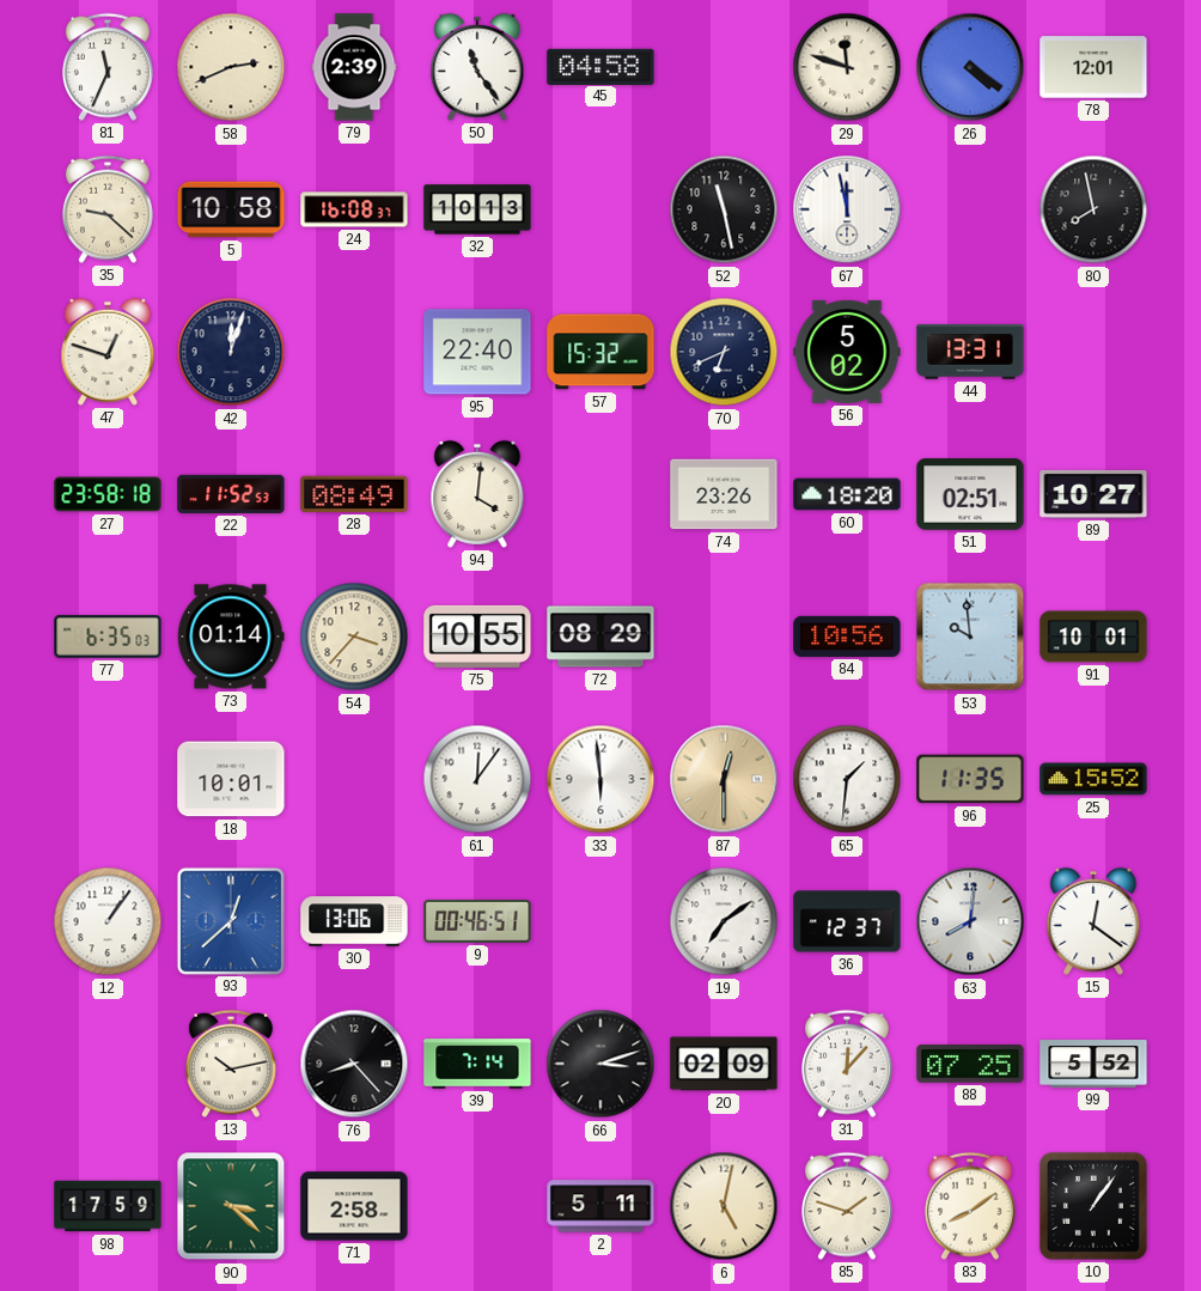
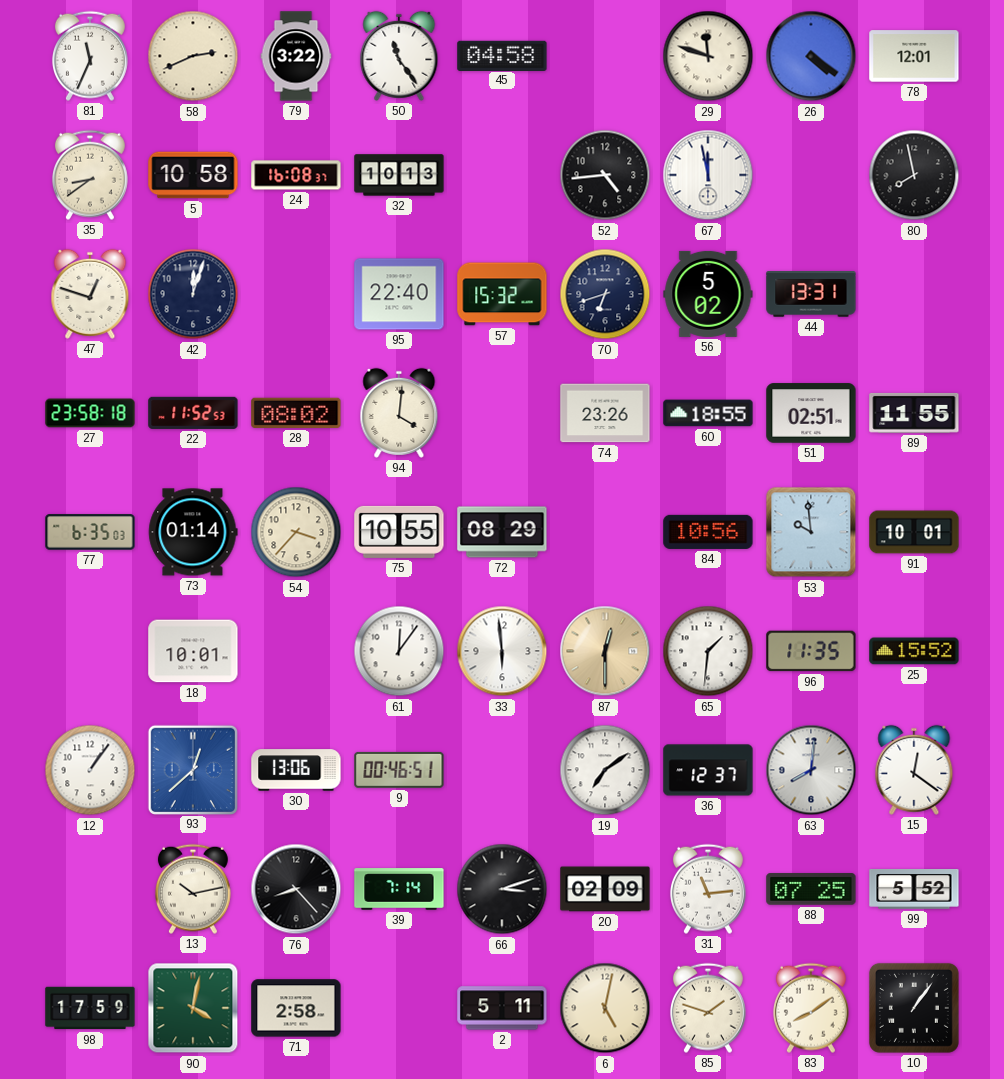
79: 2:39 -> 3:22
35: 9:22 -> 8:39
52: 11:28 -> 4:44
70: 6:41 -> 6:42
28: 08:49 -> 08:02
60: 18:20 -> 18:55
89: 10:27 -> 11:55
31: 12:07 -> 11:14
90: 3:22 -> 4:02
